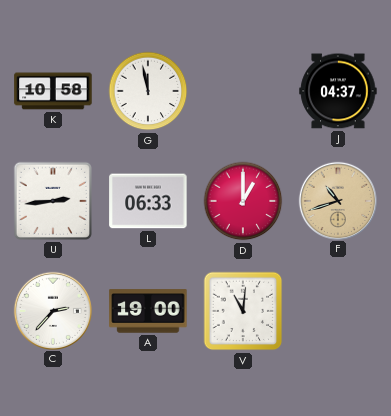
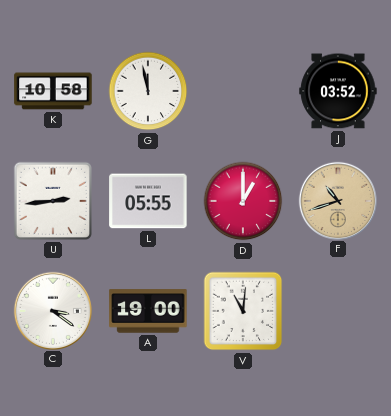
J: 04:37 -> 03:52
L: 06:33 -> 05:55
C: 2:37 -> 3:21
